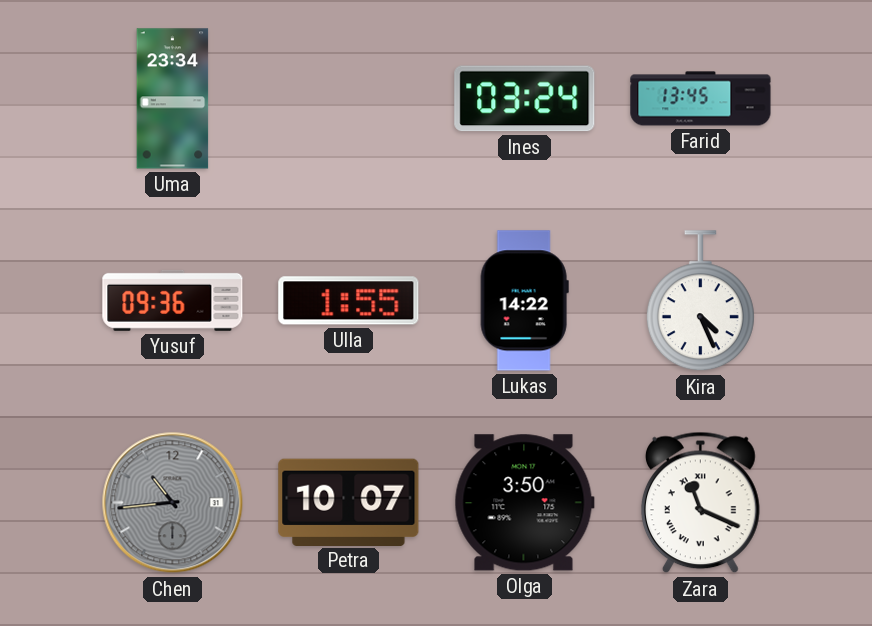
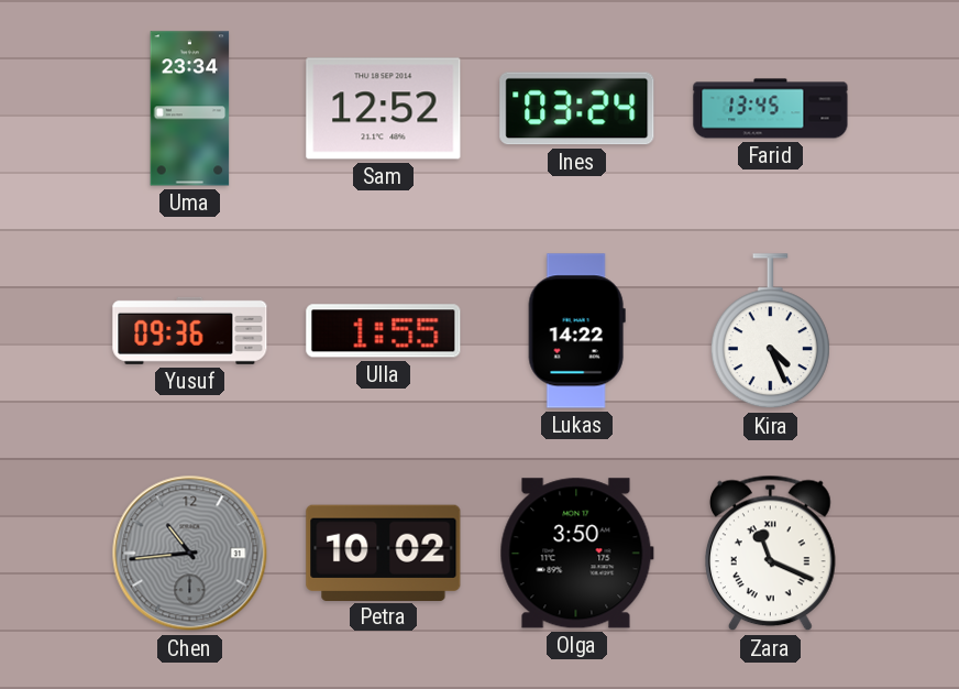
Sam: none -> 12:52
Petra: 10:07 -> 10:02
